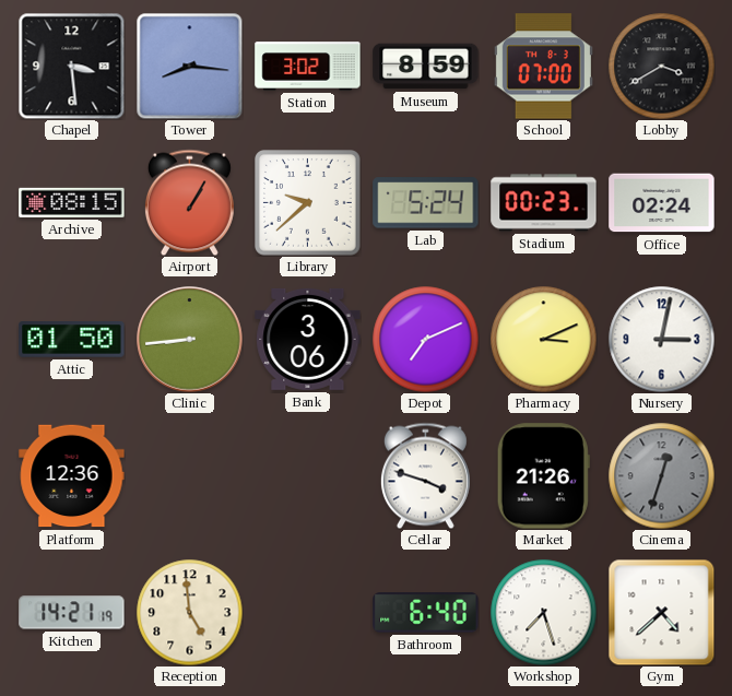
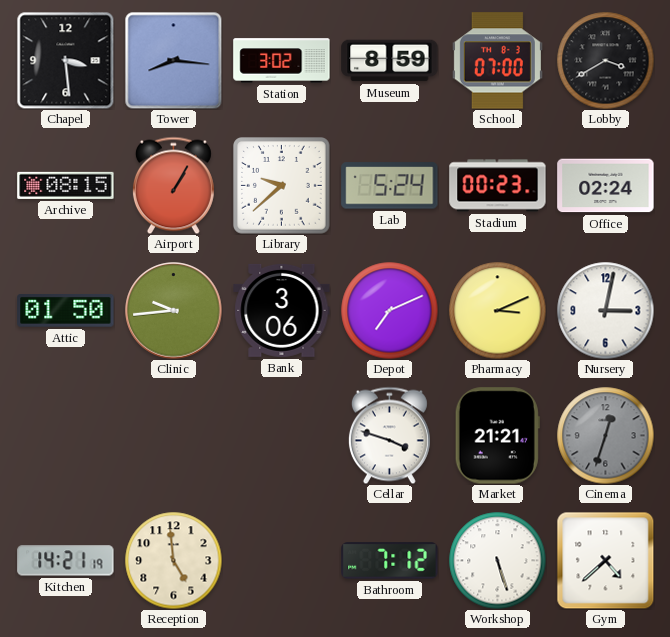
Clinic: 8:44 -> 9:44
Platform: 12:36 -> none
Market: 21:26 -> 21:21
Bathroom: 6:40 -> 7:12
Workshop: 7:27 -> 5:27
